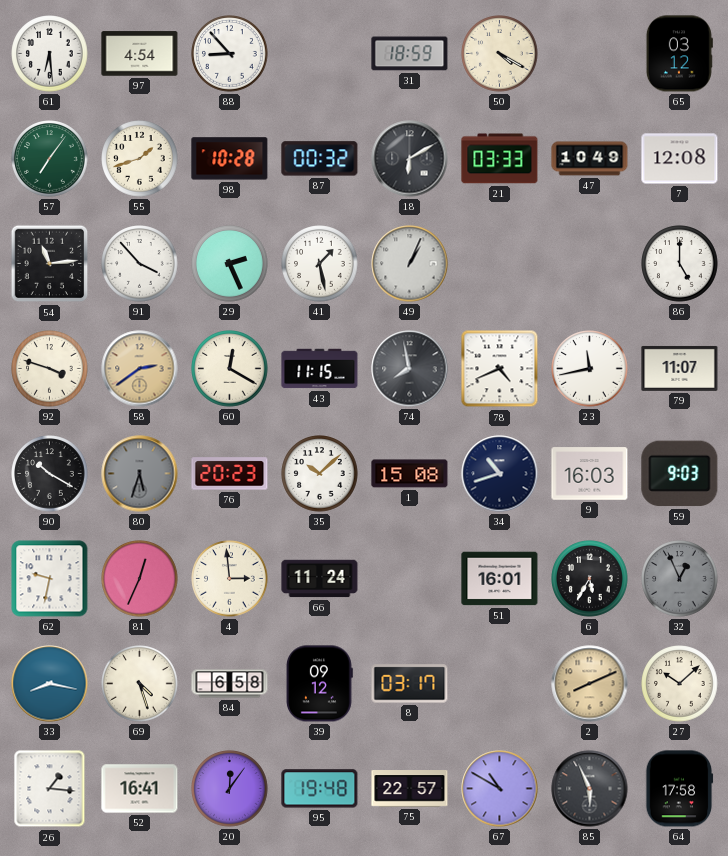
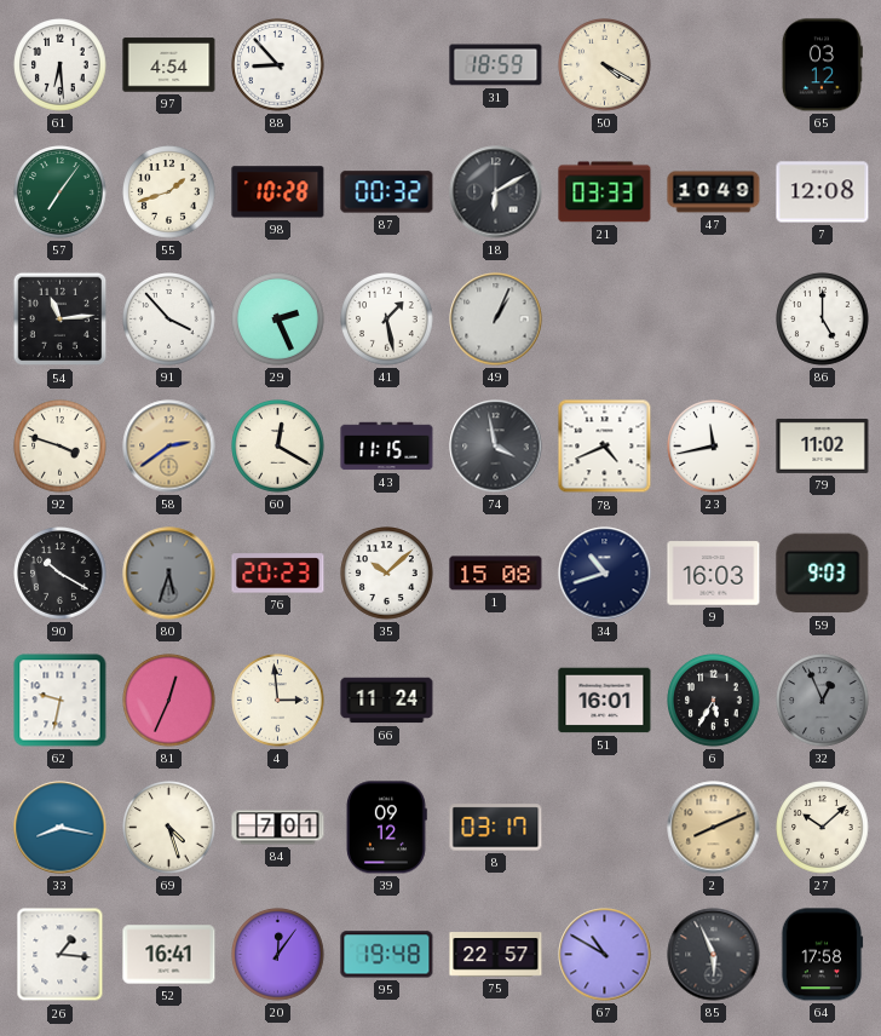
74: 7:58 -> 3:58
79: 11:07 -> 11:02
84: 6:58 -> 7:01
